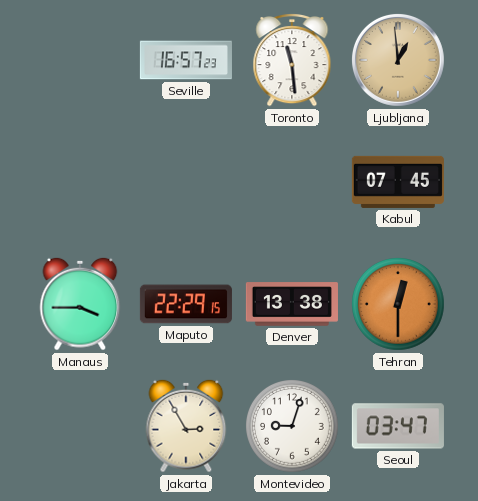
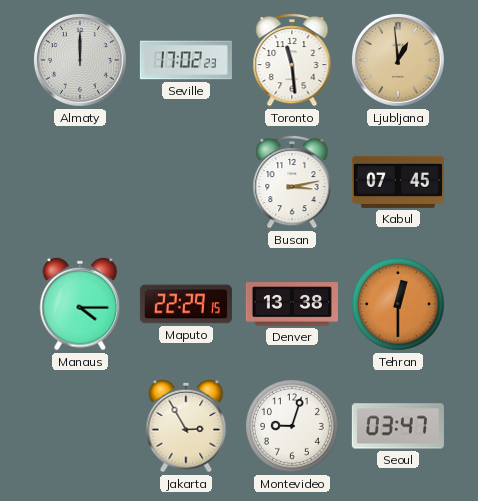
Almaty: none -> 12:00
Seville: 16:57 -> 17:02
Busan: none -> 3:13
Manaus: 3:45 -> 4:15
